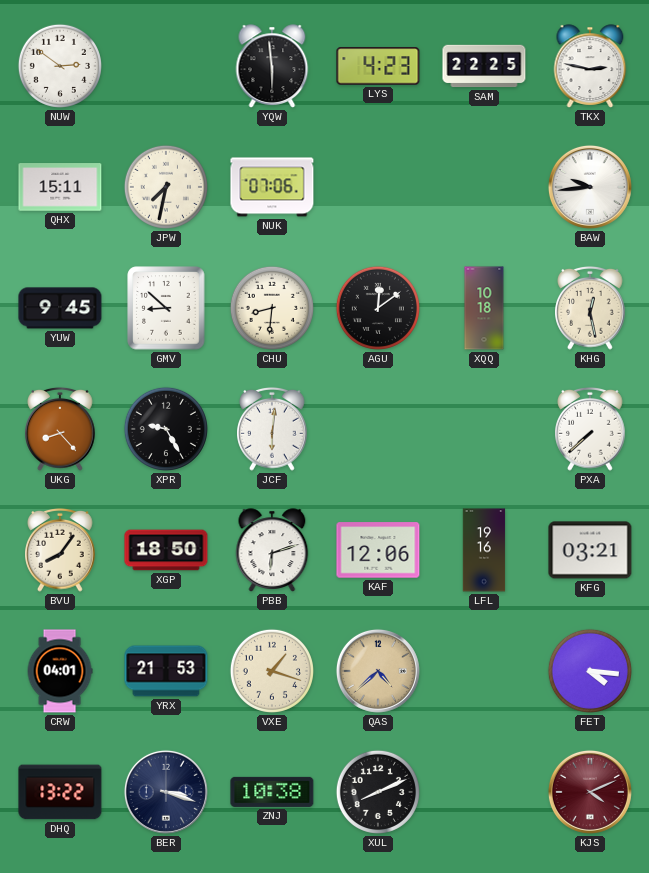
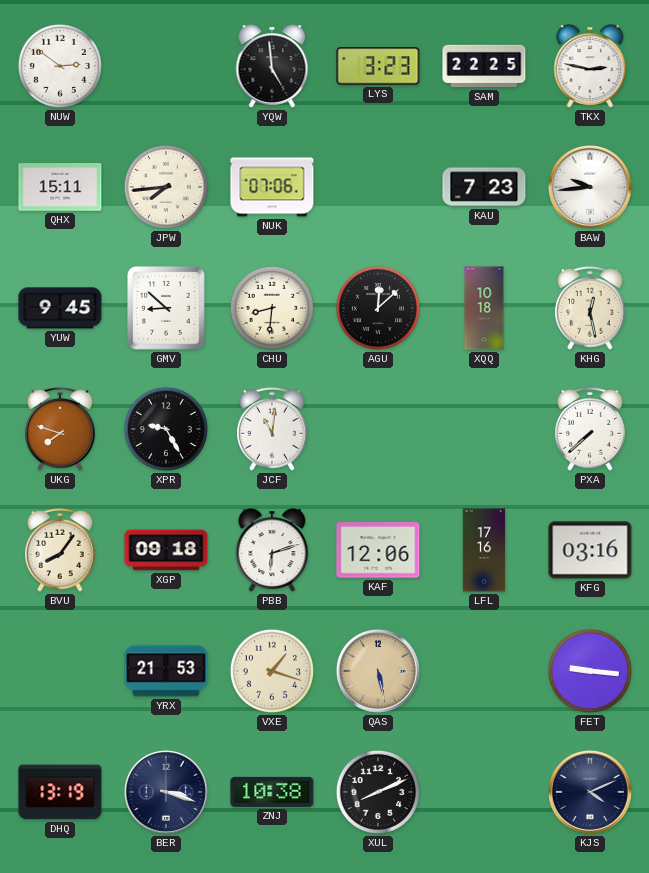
YQW: 5:59 -> 4:59
LYS: 4:23 -> 3:23
JPW: 7:32 -> 7:44
KAU: none -> 7:23
AGU: 12:09 -> 12:08
UKG: 8:23 -> 7:48
JCF: 6:01 -> 11:01
XGP: 18:50 -> 09:18
LFL: 19:16 -> 17:16
KFG: 03:21 -> 03:16
CRW: 04:01 -> none
QAS: 4:38 -> 5:28
FET: 4:16 -> 9:16
DHQ: 13:22 -> 13:19
KJS dial: burgundy -> navy
